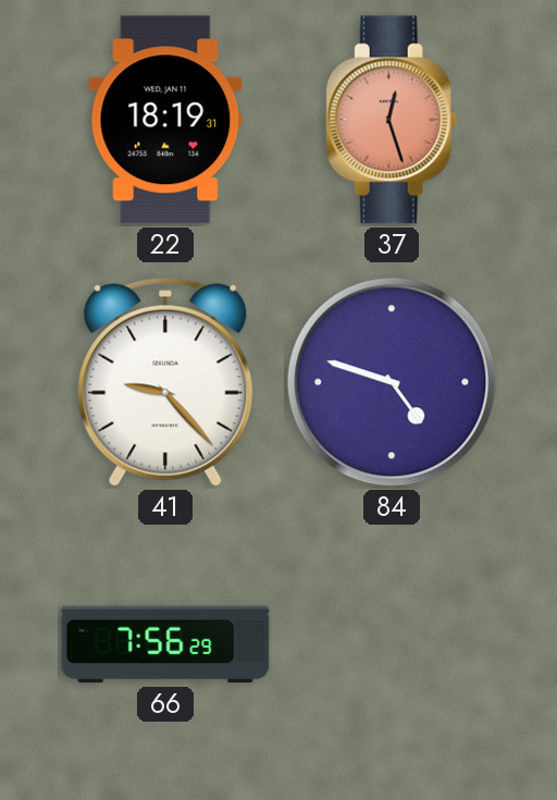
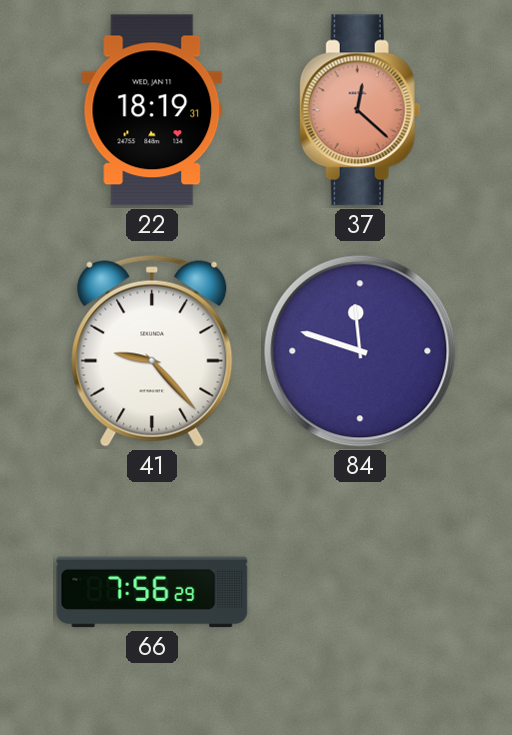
37: 12:27 -> 12:22
84: 4:48 -> 11:48
